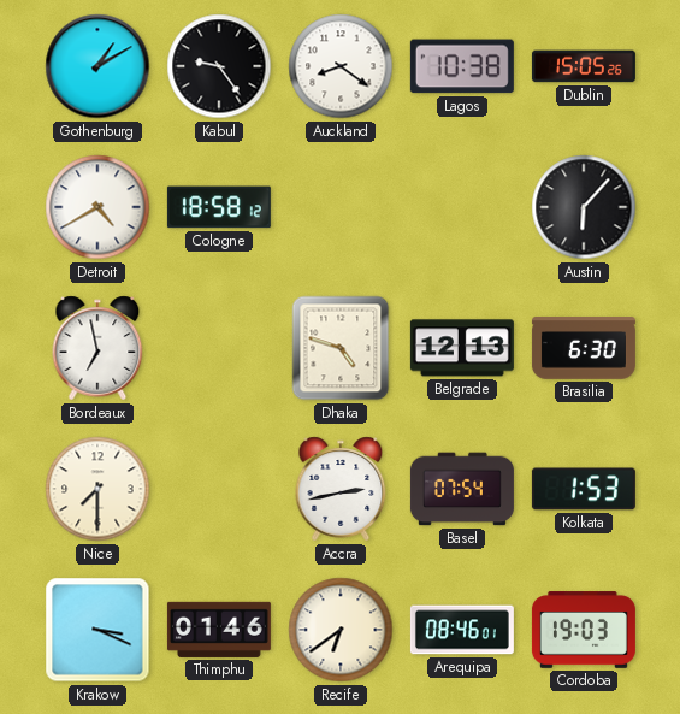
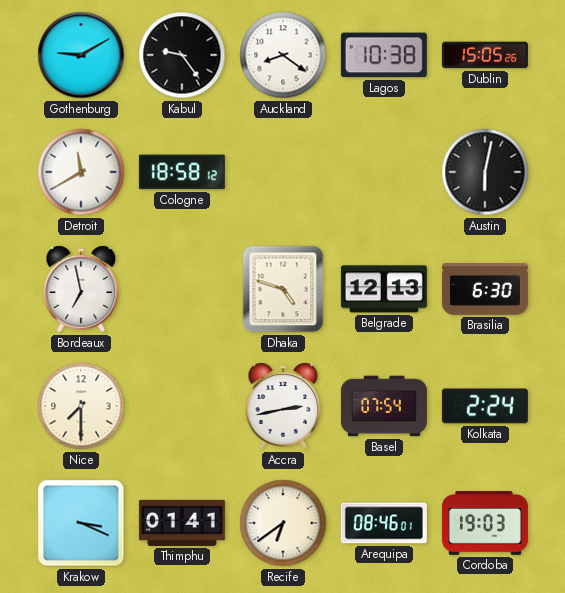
Gothenburg: 1:10 -> 9:10
Detroit: 4:40 -> 11:40
Austin: 6:07 -> 6:02
Kolkata: 1:53 -> 2:24
Thimphu: 01:46 -> 01:41
